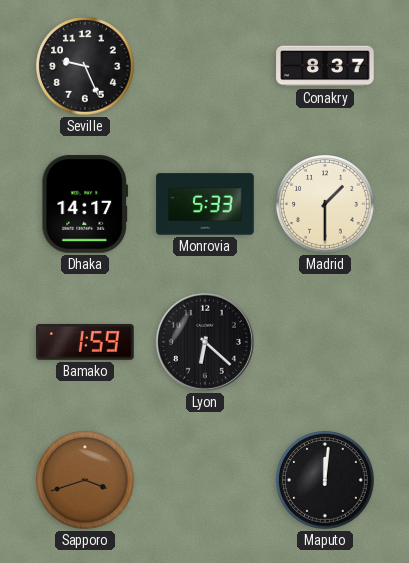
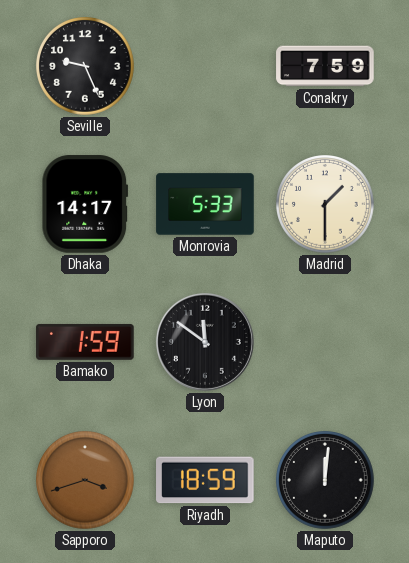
Conakry: 8:37 -> 7:59
Lyon: 6:22 -> 11:51
Riyadh: none -> 18:59
